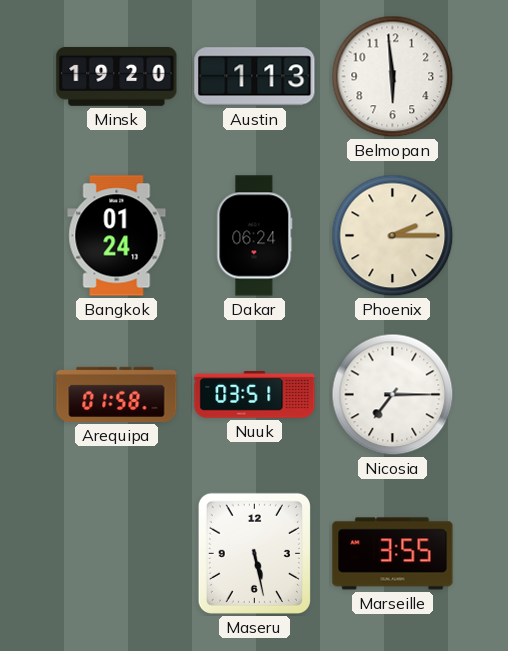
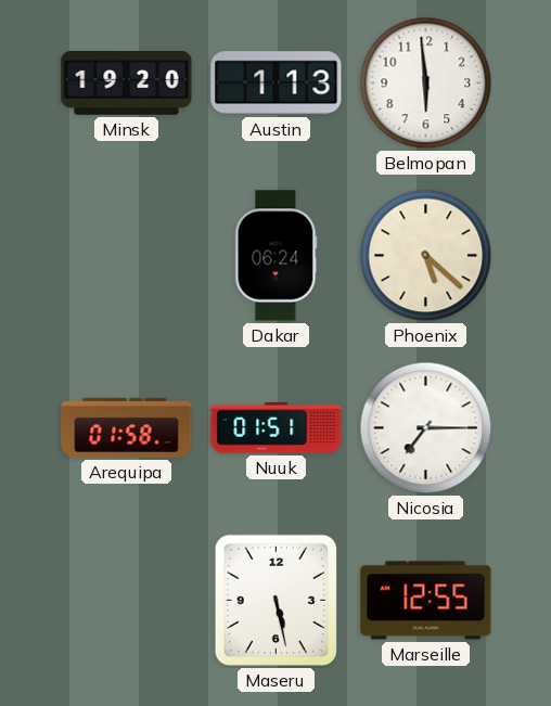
Bangkok: 01:24 -> none
Phoenix: 2:15 -> 5:22
Nuuk: 03:51 -> 01:51
Marseille: 3:55 -> 12:55
